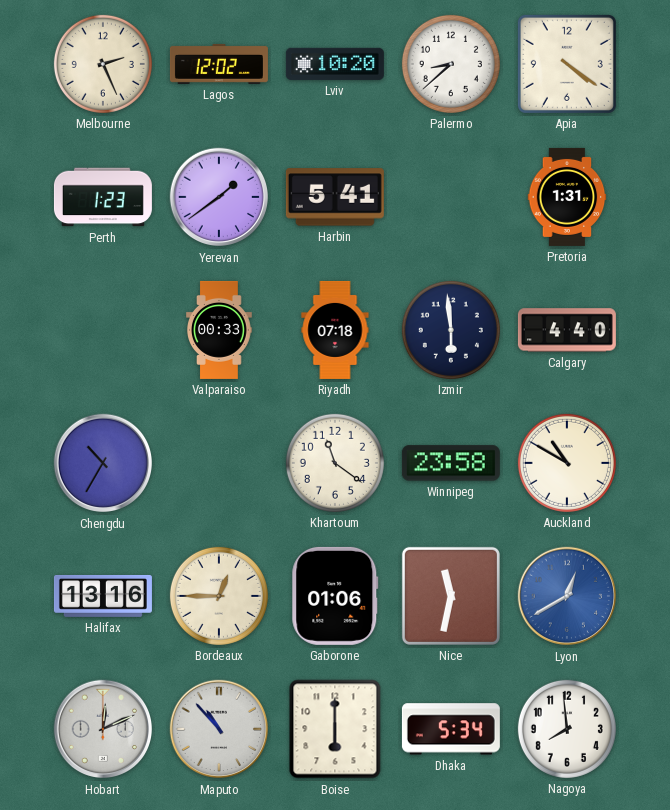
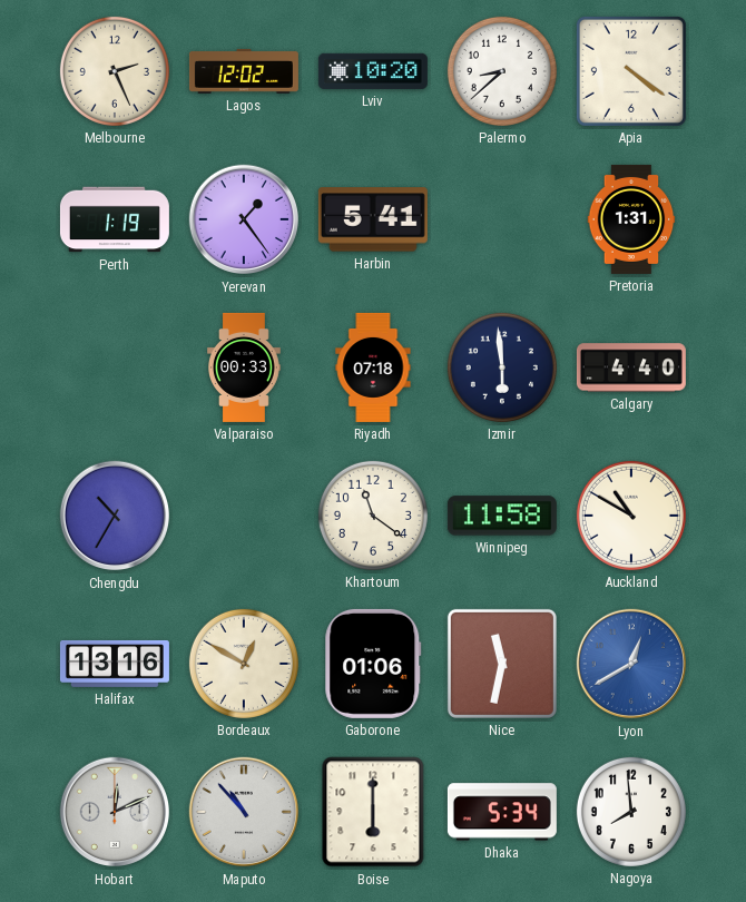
Perth: 1:23 -> 1:19
Yerevan: 1:39 -> 1:24
Winnipeg: 23:58 -> 11:58
Bordeaux: 12:45 -> 12:50
